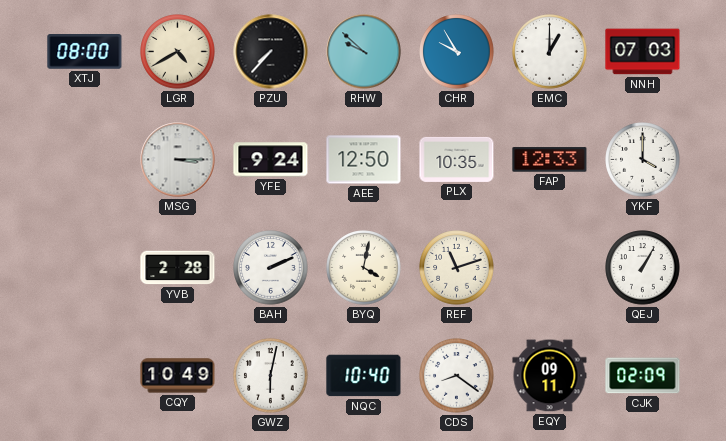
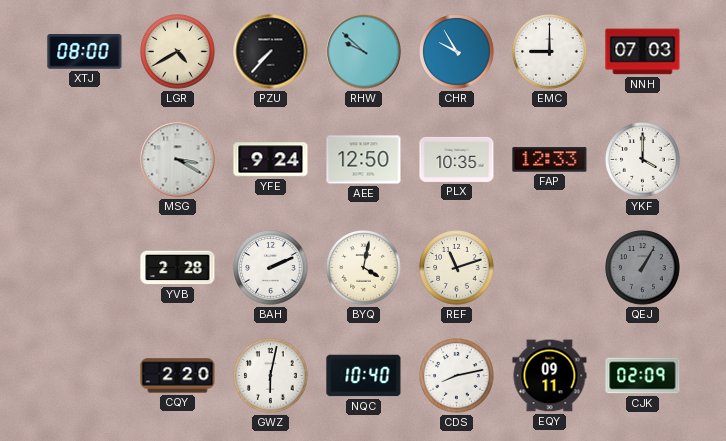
EMC: 1:00 -> 9:00
MSG: 3:15 -> 3:20
QEJ dial: white -> grey
CQY: 10:49 -> 2:20
CDS: 8:21 -> 8:13
